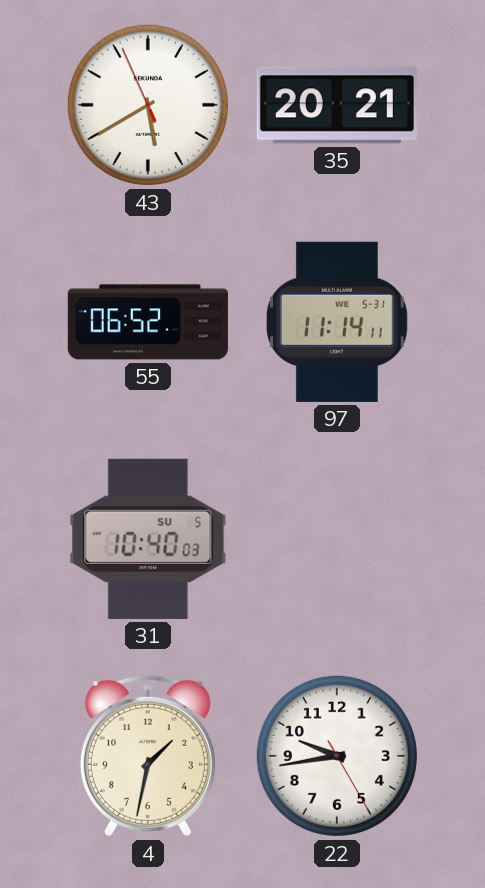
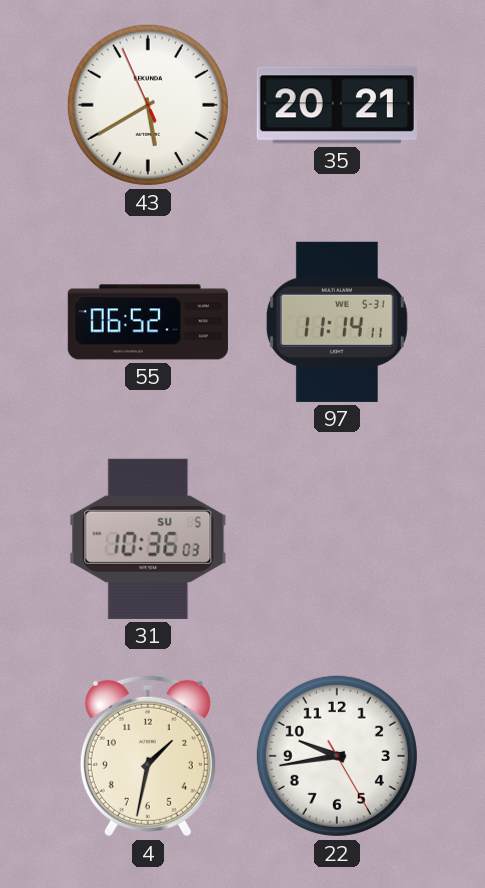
31: 10:40 -> 10:36
